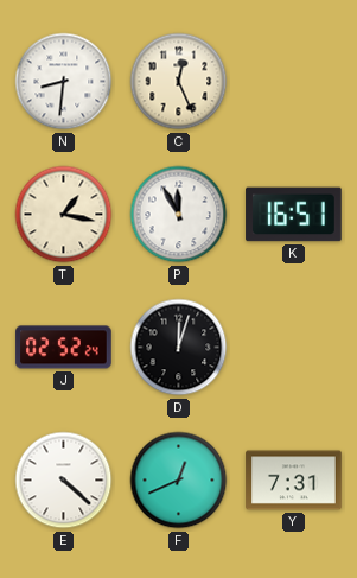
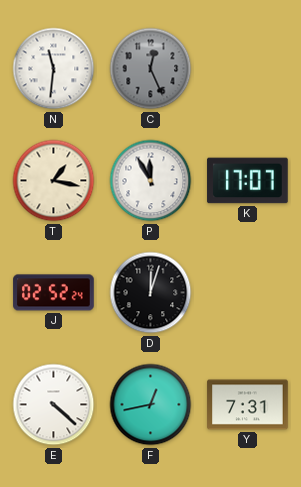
N: 8:31 -> 11:31
C dial: cream -> grey
K: 16:51 -> 17:07
F: 12:41 -> 12:43
